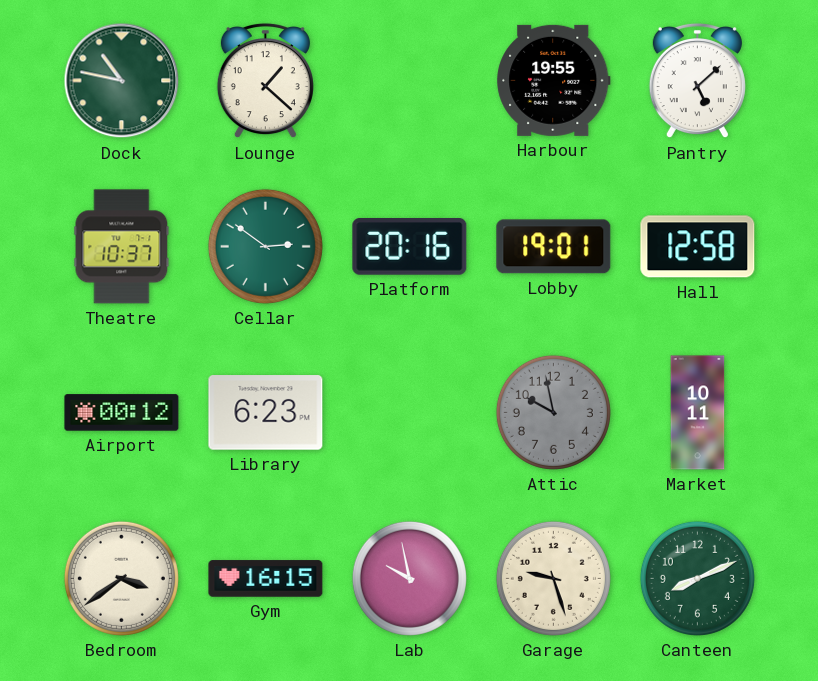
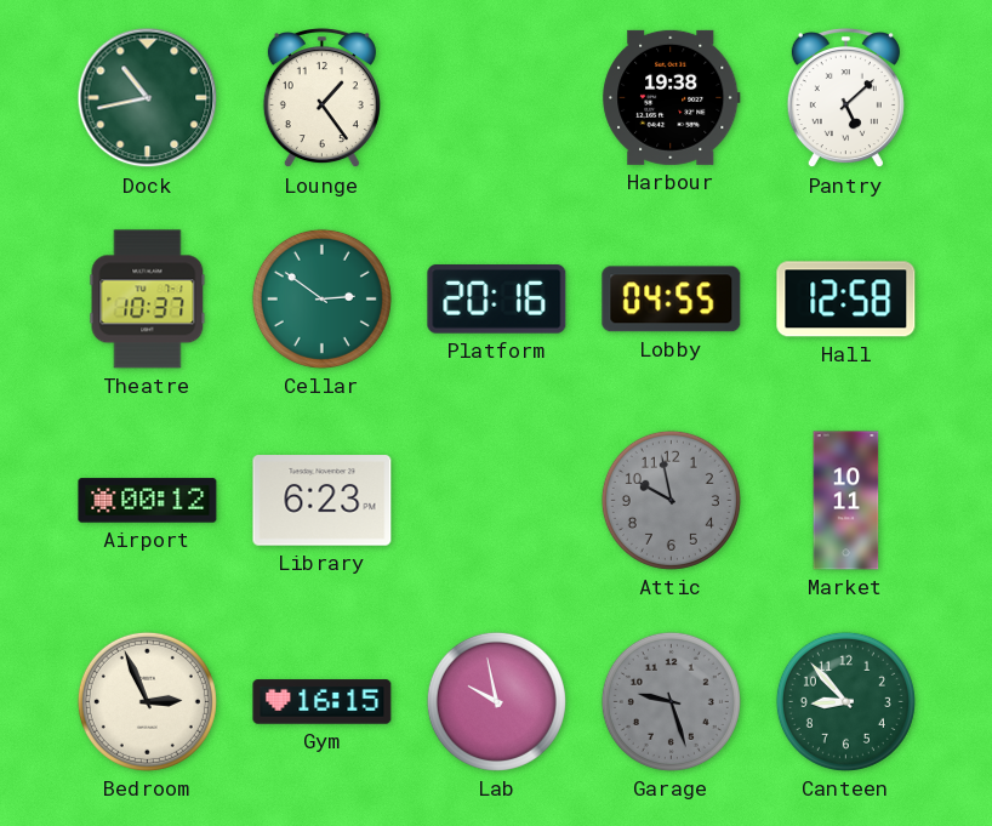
Dock: 10:47 -> 10:43
Lounge: 1:22 -> 1:24
Harbour: 19:55 -> 19:38
Lobby: 19:01 -> 04:55
Bedroom: 3:39 -> 2:56
Garage dial: cream -> grey
Canteen: 8:11 -> 8:53
